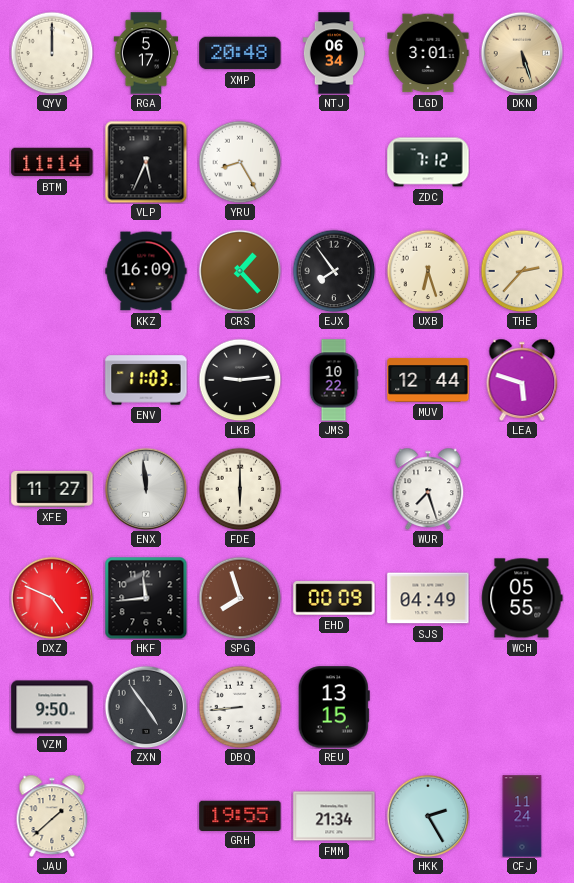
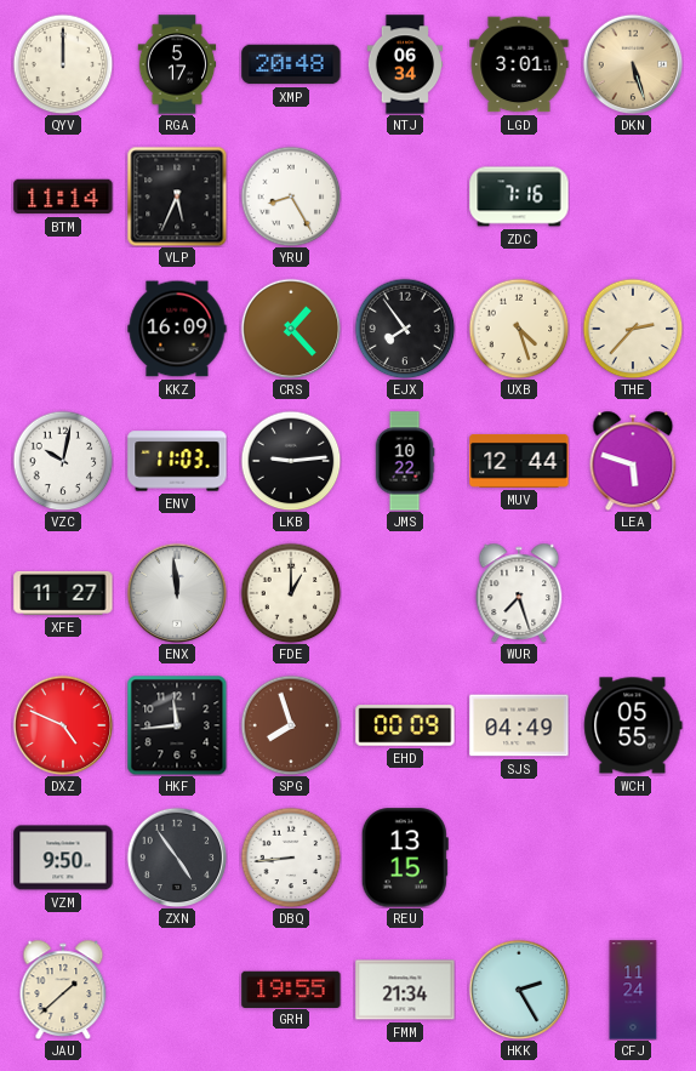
ZDC: 7:12 -> 7:16
UXB: 6:27 -> 4:27
VZC: none -> 10:02
FDE: 6:00 -> 1:00
